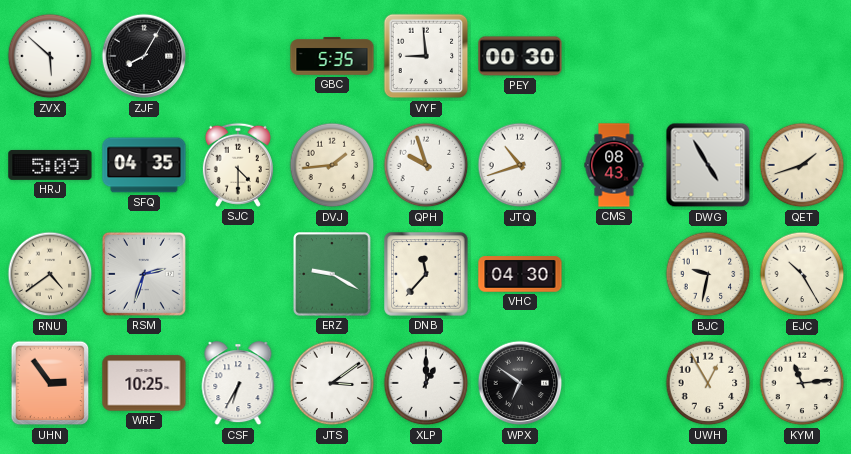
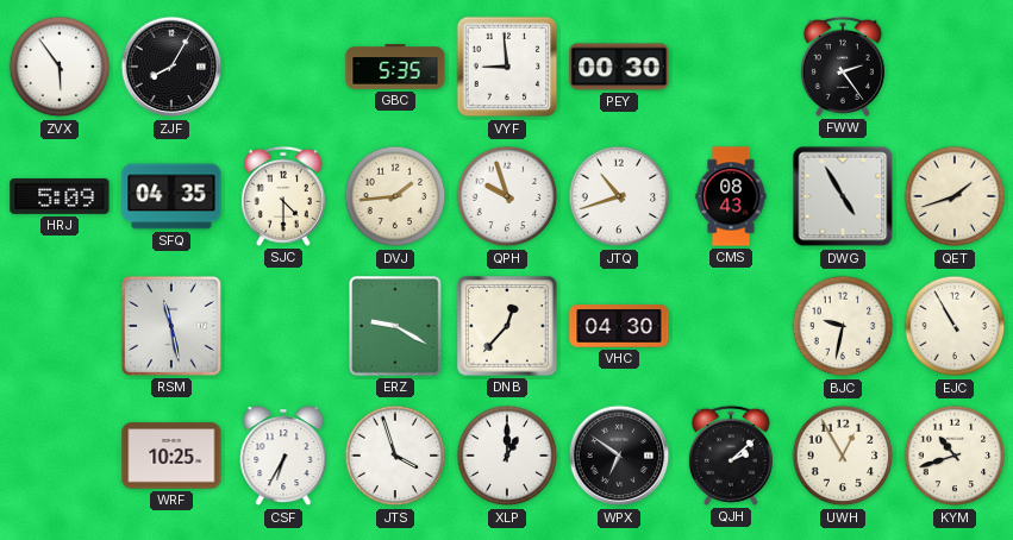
ZVX: 5:52 -> 5:54
FWW: none -> 2:24
RNU: 4:39 -> none
RSM: 2:33 -> 11:28
DNB: 11:37 -> 12:37
EJC: 10:25 -> 10:55
UHN: 2:54 -> none
JTS: 3:09 -> 3:57
QJH: none -> 2:08
KYM: 11:14 -> 10:42
